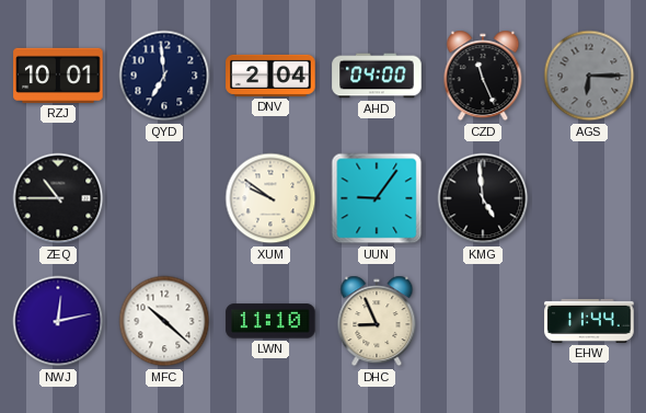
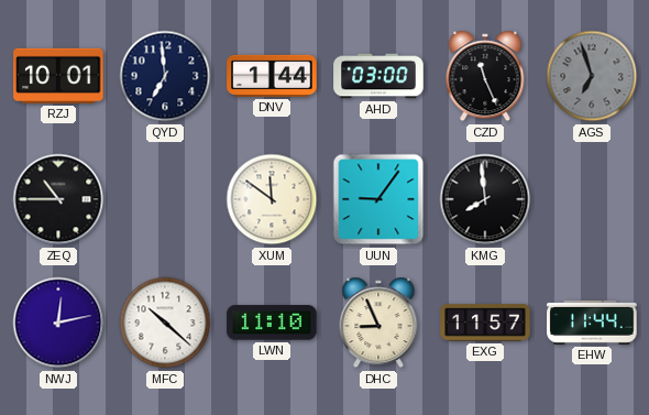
DNV: 2:04 -> 1:44
AHD: 04:00 -> 03:00
AGS: 6:15 -> 6:57
XUM: 9:51 -> 11:51
KMG: 4:59 -> 7:59
EXG: none -> 11:57
